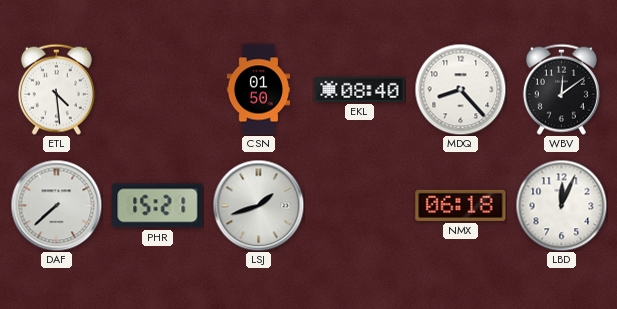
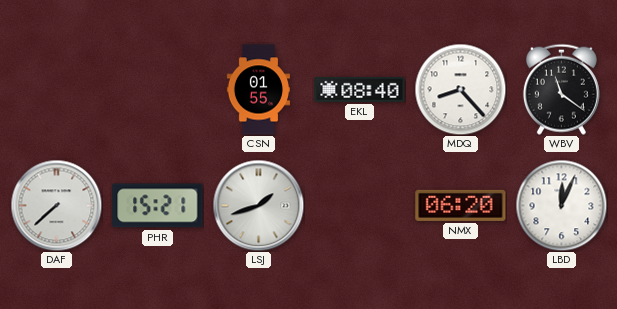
ETL: 4:29 -> none
CSN: 01:50 -> 01:55
WBV: 12:09 -> 11:21
NMX: 06:18 -> 06:20
